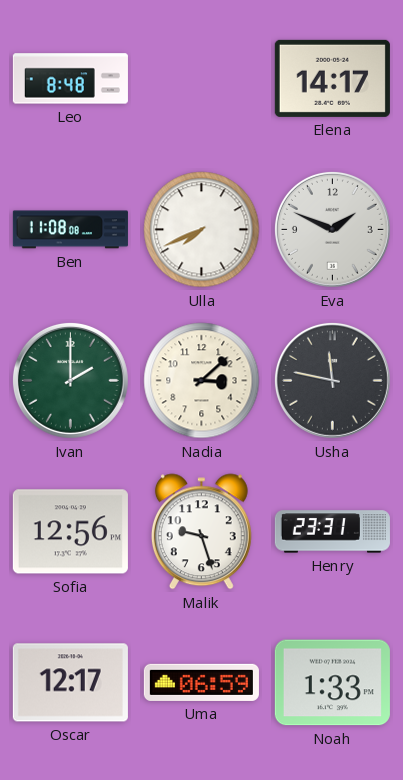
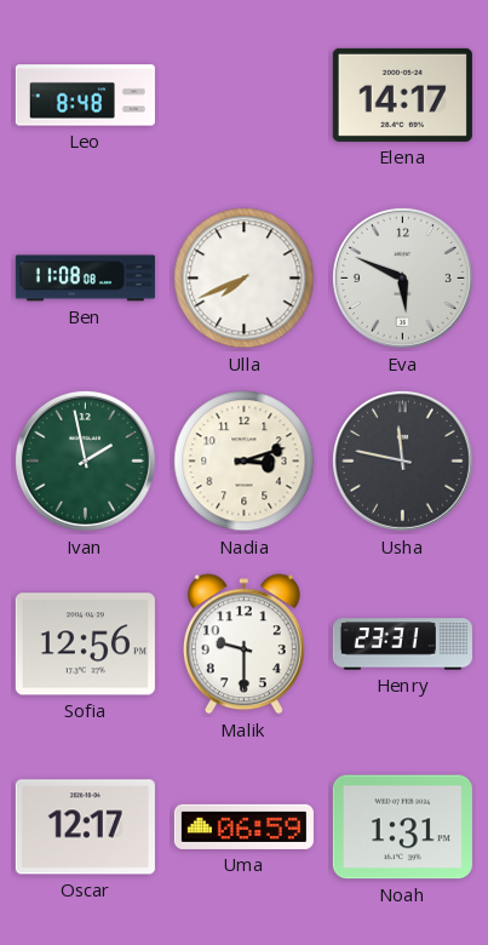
Eva: 1:49 -> 5:49
Ivan: 2:00 -> 1:58
Nadia: 3:08 -> 3:12
Malik: 9:27 -> 9:30
Noah: 1:33 -> 1:31
